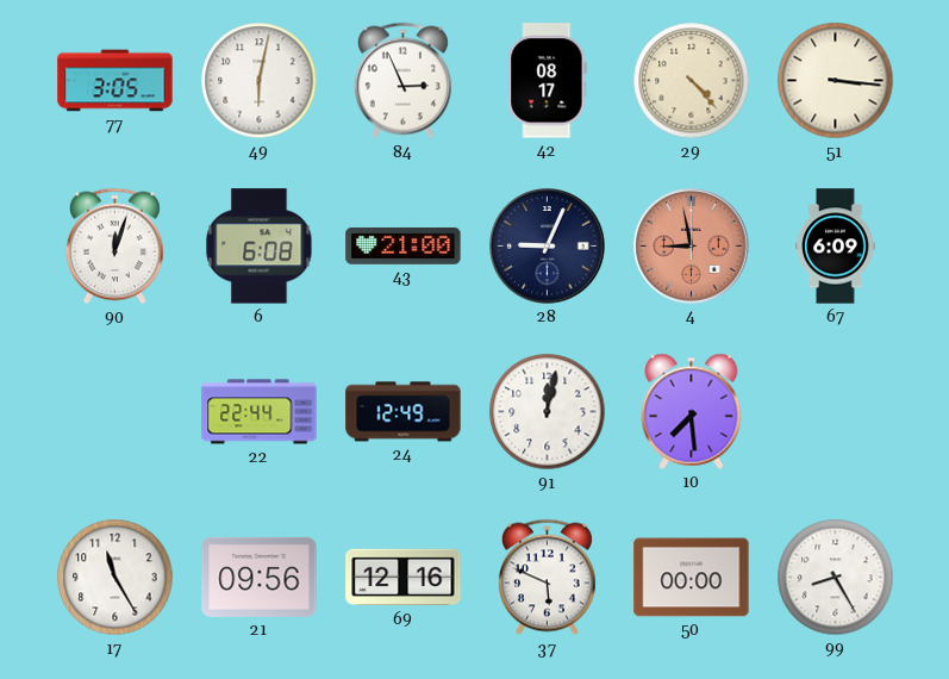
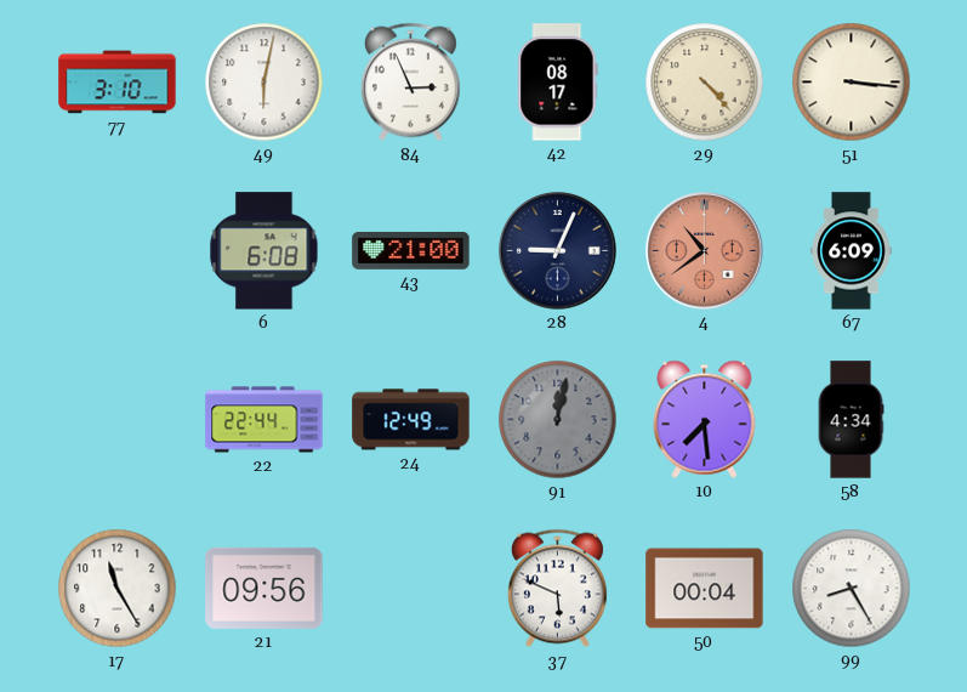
77: 3:05 -> 3:10
90: 12:03 -> none
4: 8:58 -> 10:39
91 dial: white -> grey
58: none -> 4:34
69: 12:16 -> none
50: 00:00 -> 00:04
